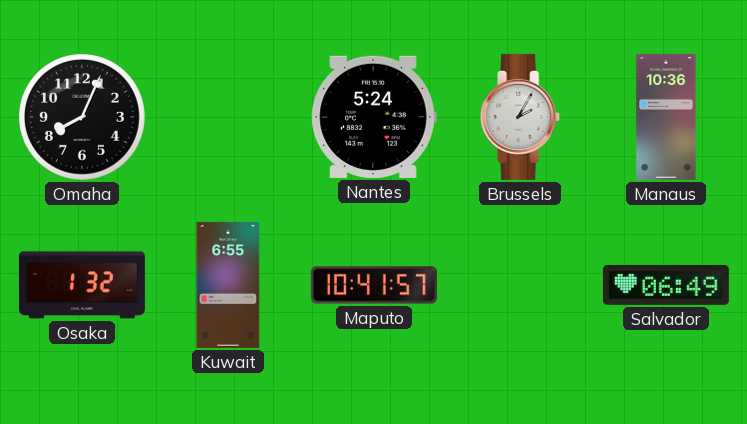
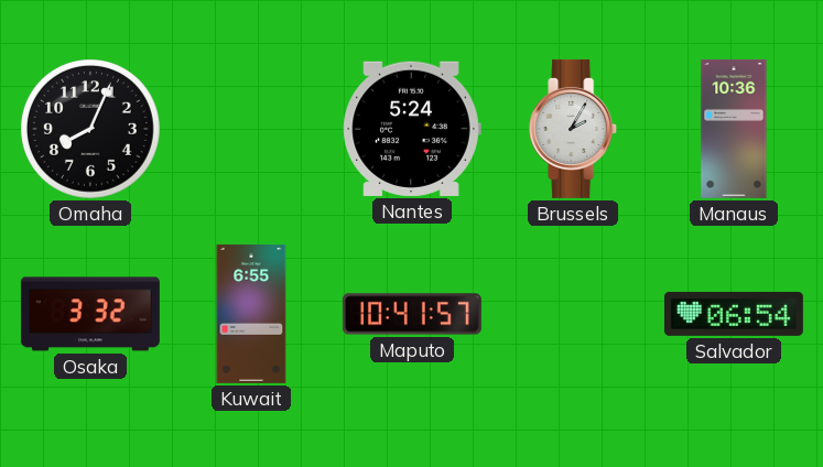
Osaka: 1:32 -> 3:32
Salvador: 06:49 -> 06:54
